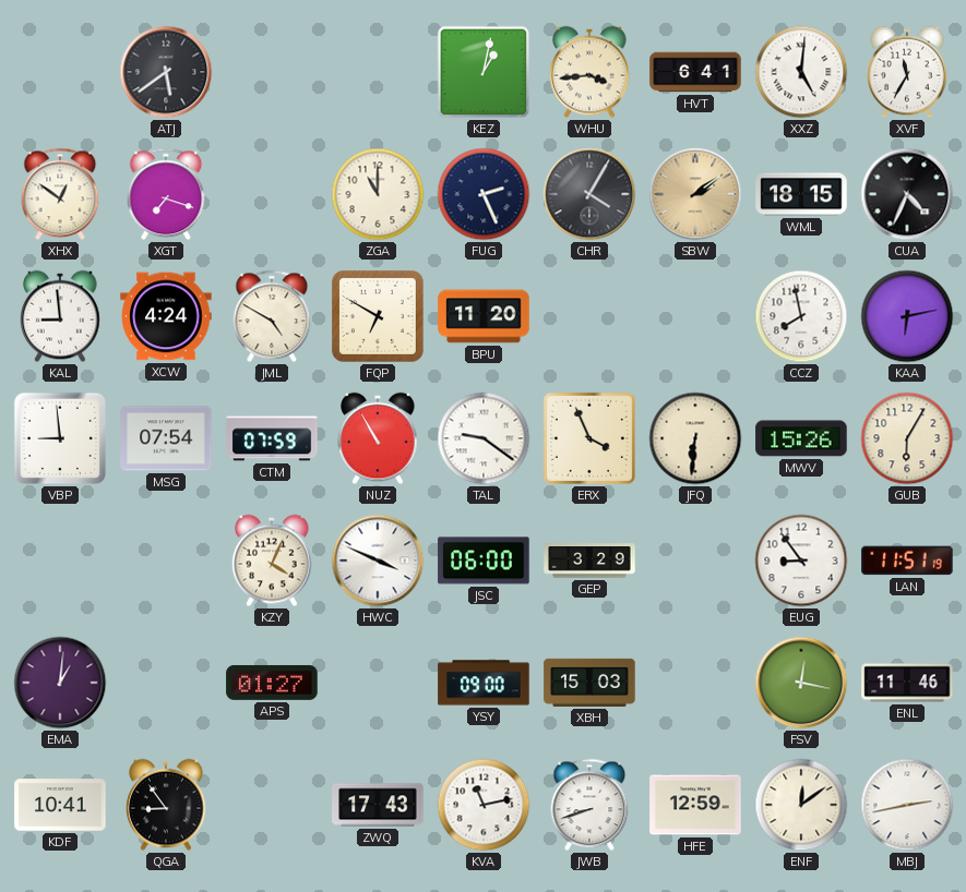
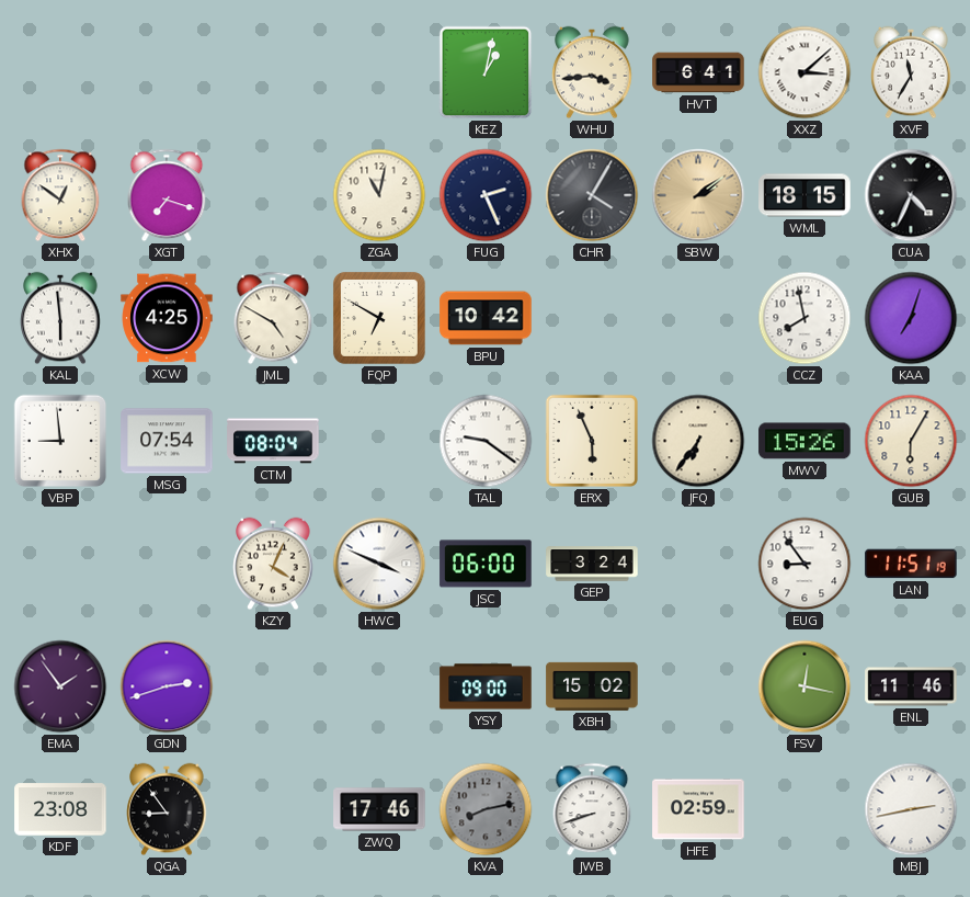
ATJ: 5:39 -> none
XXZ: 5:01 -> 3:08
ZGA: 11:00 -> 11:02
KAL: 8:59 -> 5:59
XCW: 4:24 -> 4:25
BPU: 11:20 -> 10:42
KAA: 6:13 -> 7:03
CTM: 07:59 -> 08:04
NUZ: 10:55 -> none
ERX: 3:56 -> 5:56
JFQ: 6:31 -> 6:36
GEP: 3:29 -> 3:24
EMA: 1:01 -> 1:54
GDN: none -> 2:42
APS: 01:27 -> none
XBH: 15:03 -> 15:02
KDF: 10:41 -> 23:08
ZWQ: 17:43 -> 17:46
KVA: 11:13 -> 8:13
KVA dial: white -> grey
HFE: 12:59 -> 02:59
ENF: 12:09 -> none
